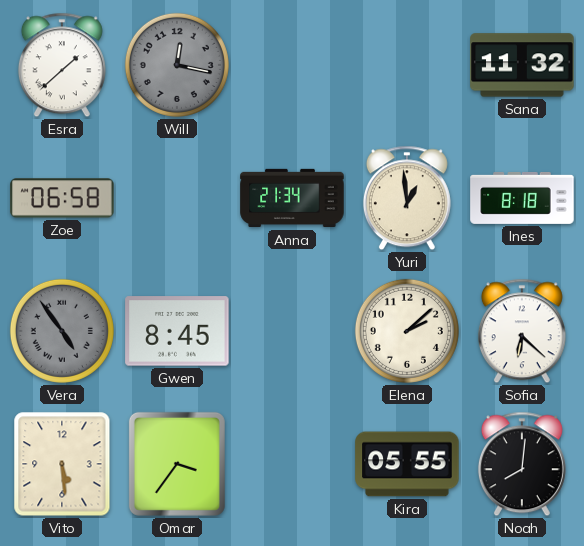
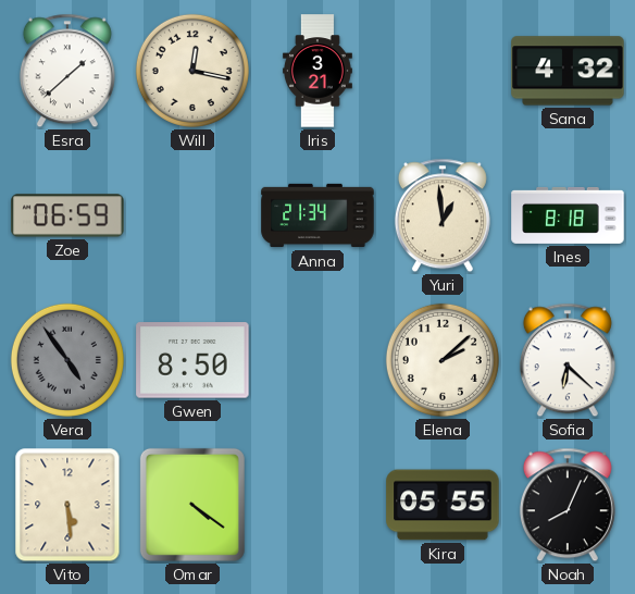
Will dial: grey -> cream
Iris: none -> 3:21
Sana: 11:32 -> 4:32
Zoe: 06:58 -> 06:59
Gwen: 8:45 -> 8:50
Omar: 3:36 -> 4:21
Noah: 8:01 -> 8:04
